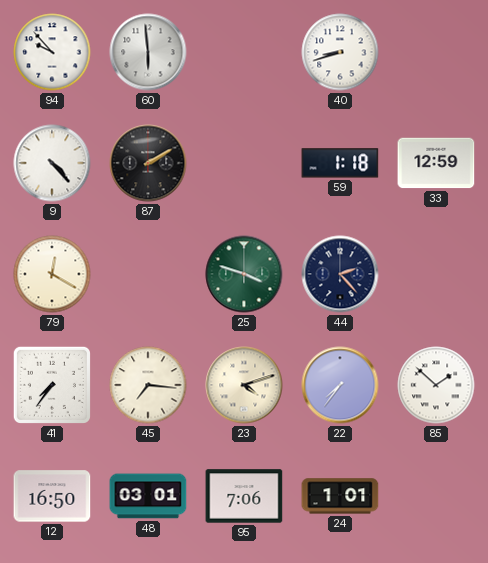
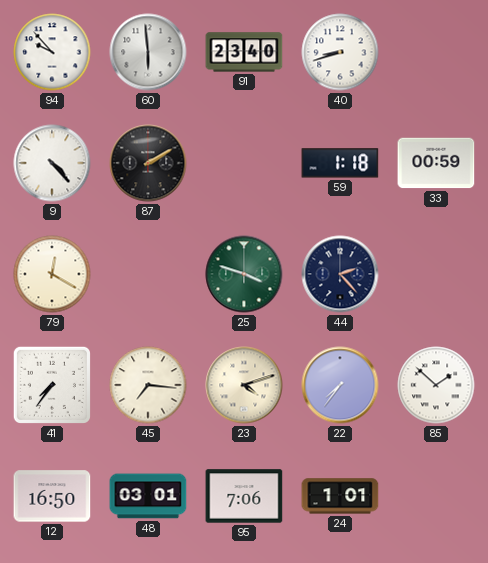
91: none -> 23:40
33: 12:59 -> 00:59
